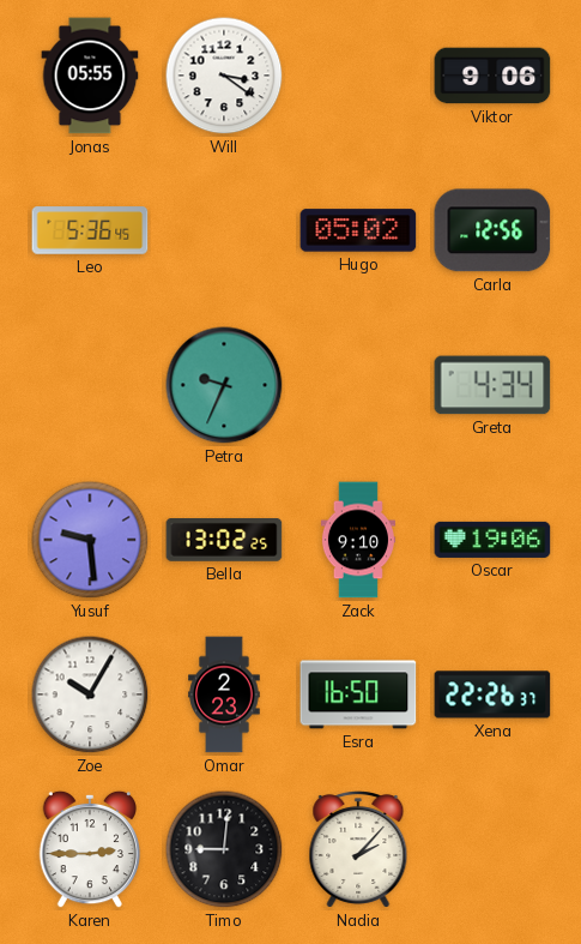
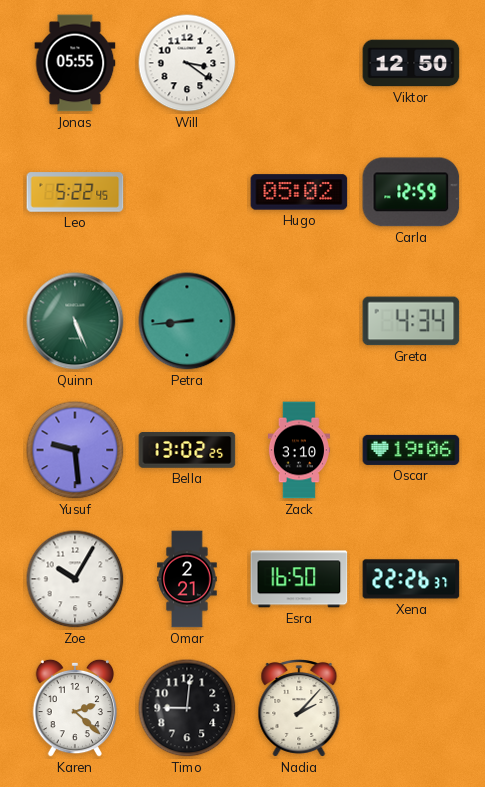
Viktor: 9:06 -> 12:50
Leo: 5:36 -> 5:22
Carla: 12:56 -> 12:59
Quinn: none -> 5:26
Petra: 9:34 -> 8:44
Zack: 9:10 -> 3:10
Omar: 2:23 -> 2:21
Karen: 2:45 -> 2:22
